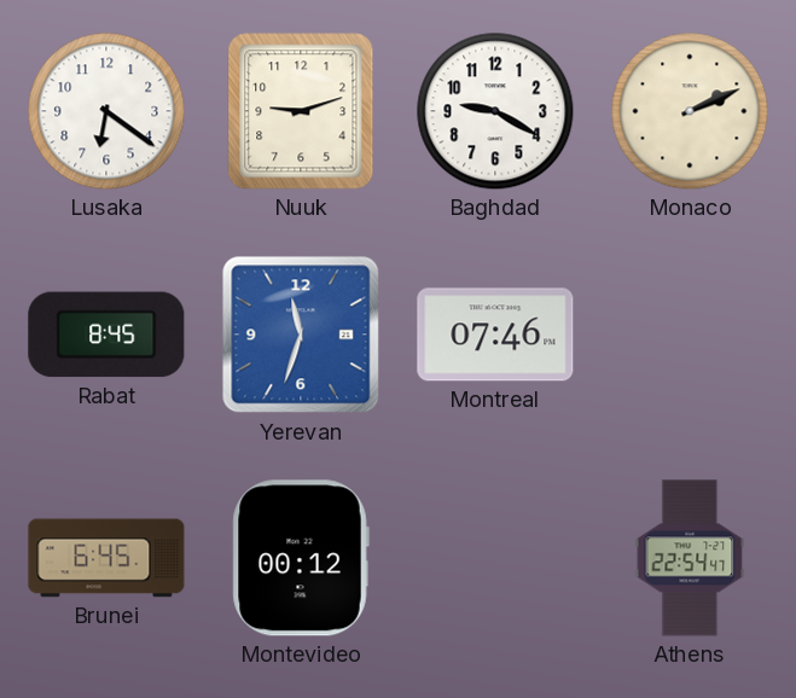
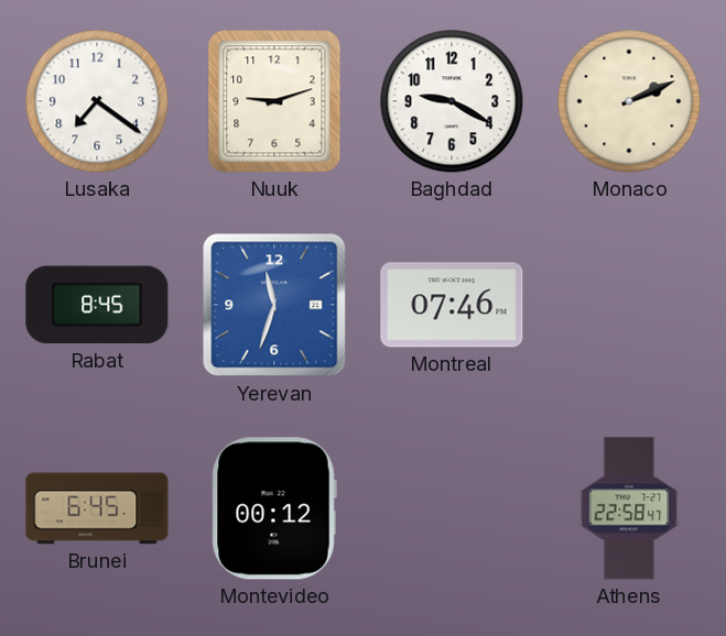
Lusaka: 6:21 -> 7:21
Athens: 22:54 -> 22:58
